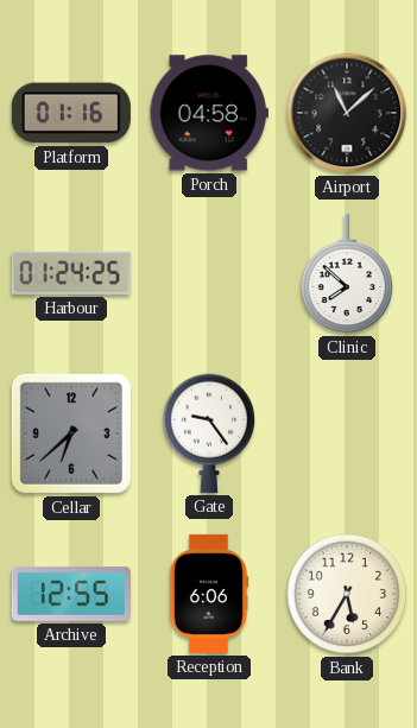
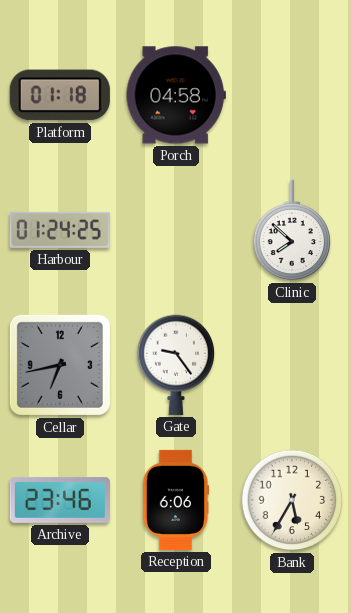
Platform: 01:16 -> 01:18
Airport: 11:08 -> none
Cellar: 6:38 -> 6:43
Archive: 12:55 -> 23:46
